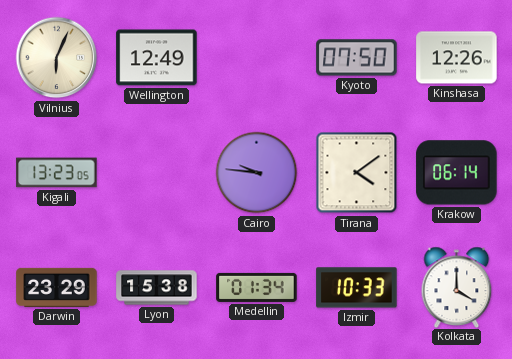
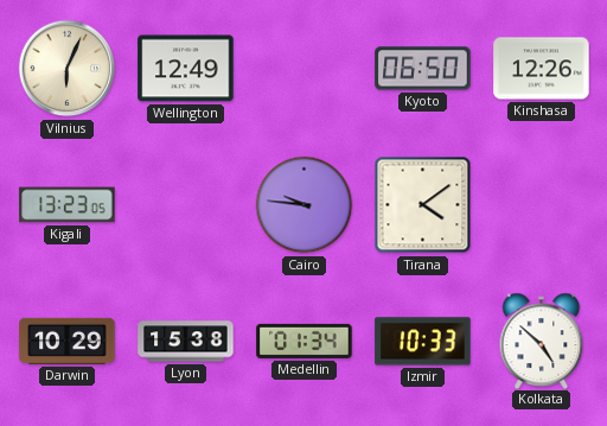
Kyoto: 07:50 -> 06:50
Krakow: 06:14 -> none
Darwin: 23:29 -> 10:29
Kolkata: 4:00 -> 4:52
